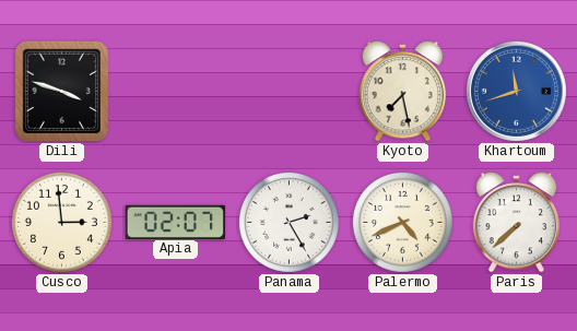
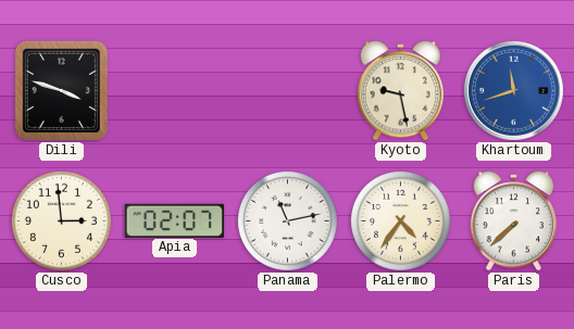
Kyoto: 7:28 -> 9:28
Panama: 2:25 -> 11:13
Palermo: 4:41 -> 4:36
